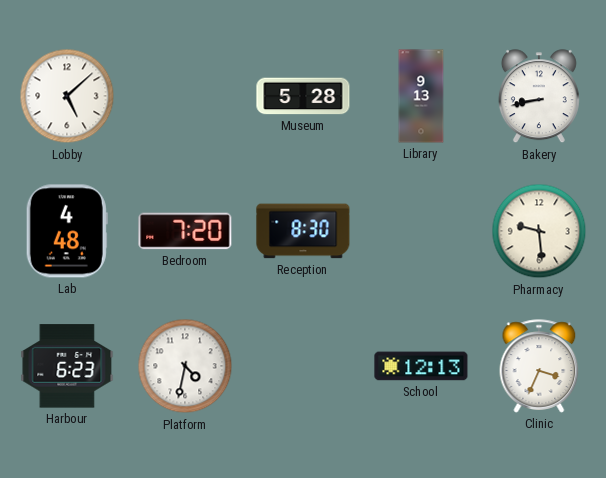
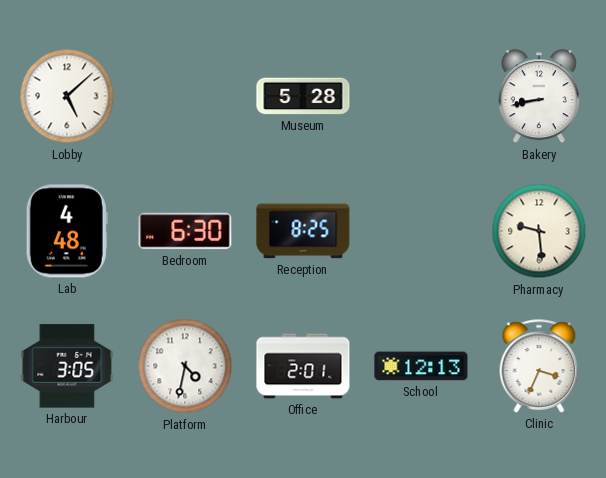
Library: 9:13 -> none
Bedroom: 7:20 -> 6:30
Reception: 8:30 -> 8:25
Harbour: 6:23 -> 3:05
Office: none -> 2:01
